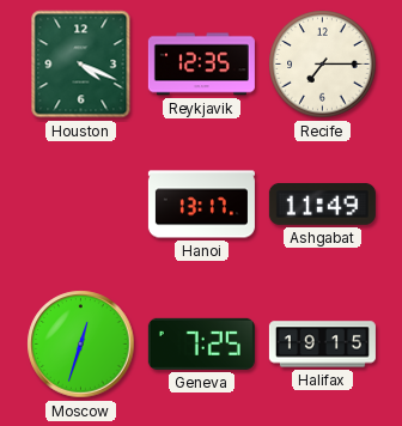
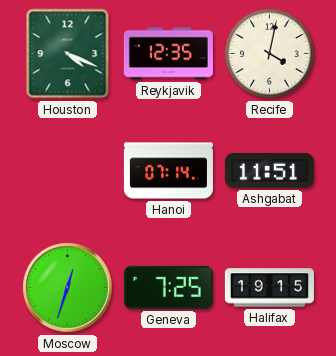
Recife: 7:15 -> 4:02
Hanoi: 13:17 -> 07:14
Ashgabat: 11:49 -> 11:51
